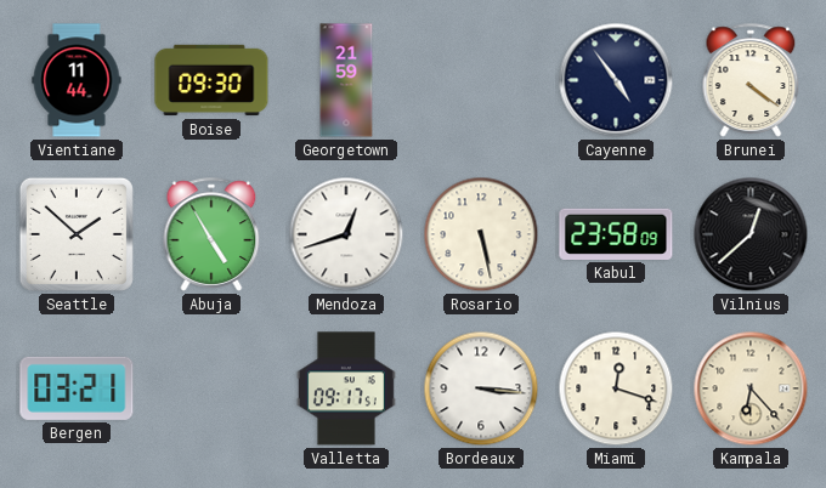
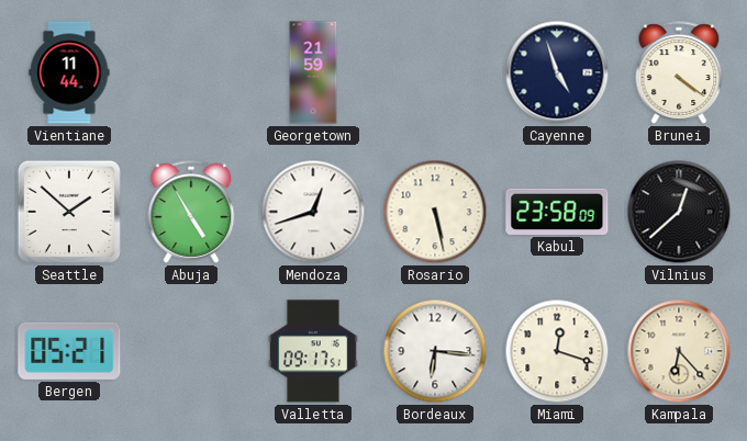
Boise: 09:30 -> none
Cayenne: 4:54 -> 4:57
Bergen: 03:21 -> 05:21
Bordeaux: 3:16 -> 6:16
